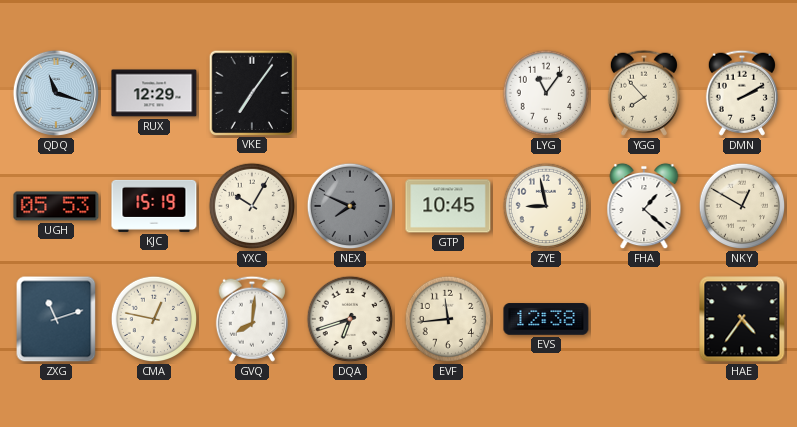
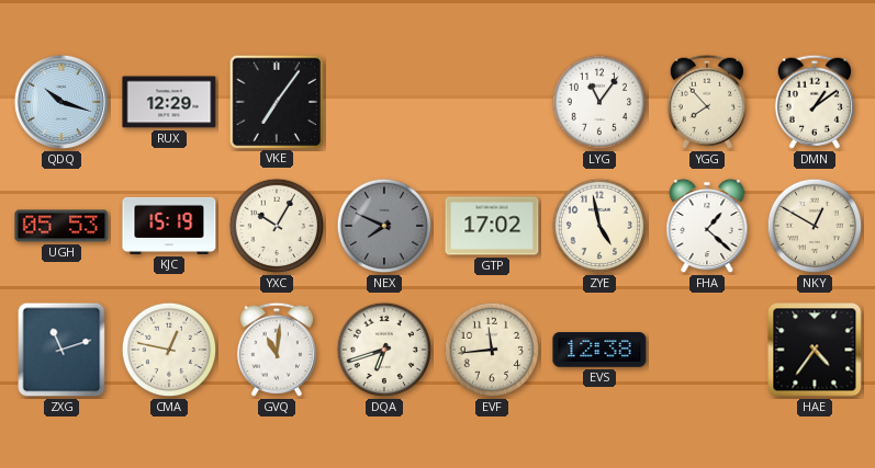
QDQ: 11:18 -> 10:18
DMN: 2:10 -> 1:09
GTP: 10:45 -> 17:02
ZYE: 8:58 -> 4:58
GVQ: 8:01 -> 11:01
